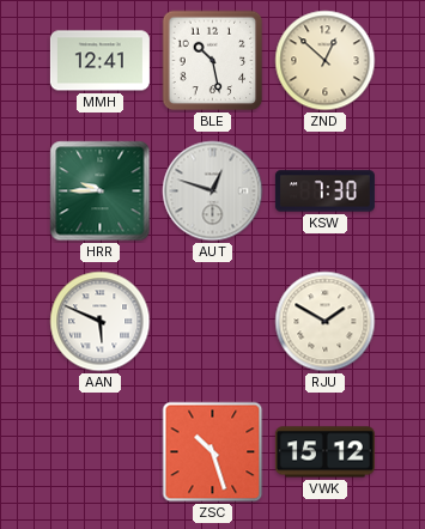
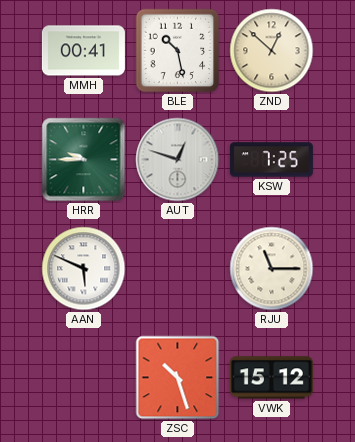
MMH: 12:41 -> 00:41
KSW: 7:30 -> 7:25
RJU: 1:50 -> 11:15
